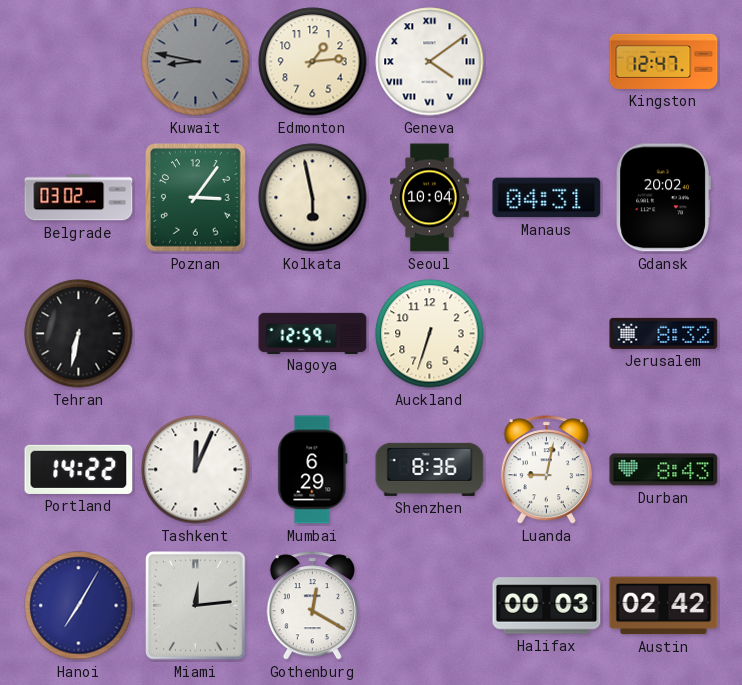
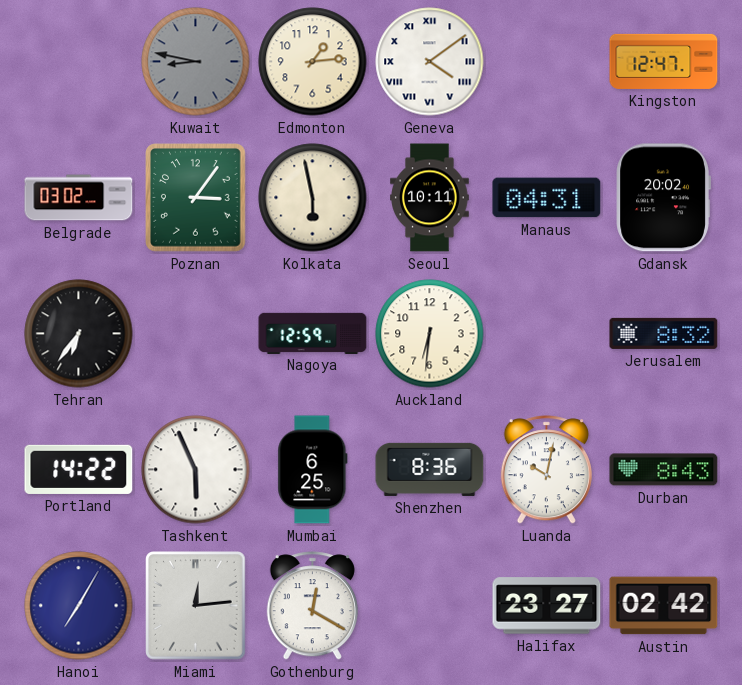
Seoul: 10:04 -> 10:11
Tehran: 6:32 -> 6:36
Auckland: 6:33 -> 6:31
Tashkent: 12:04 -> 5:56
Mumbai: 6:29 -> 6:25
Luanda: 9:02 -> 10:02
Halifax: 00:03 -> 23:27
